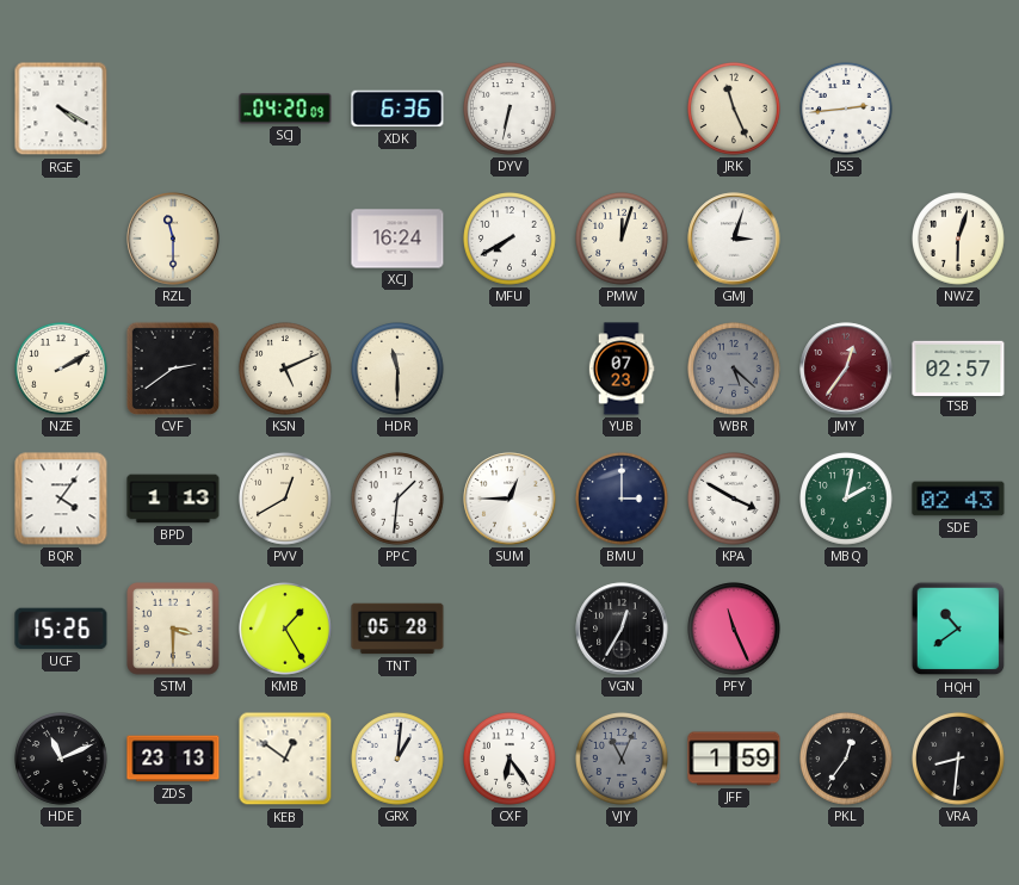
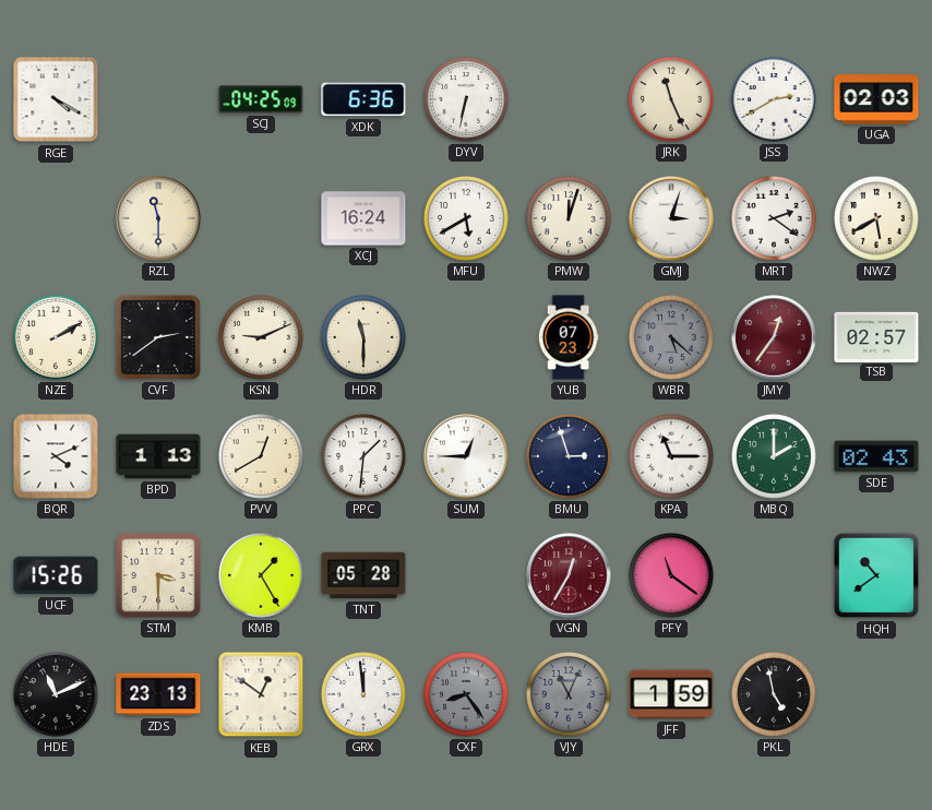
SCJ: 04:20 -> 04:25
JSS: 2:44 -> 2:40
UGA: none -> 02:03
MFU: 7:40 -> 5:40
MRT: none -> 2:21
NWZ: 6:03 -> 5:40
KSN: 5:11 -> 9:11
BQR: 4:06 -> 4:11
BMU: 3:00 -> 2:57
KPA: 3:50 -> 11:15
MBQ: 2:02 -> 2:00
VGN dial: black -> burgundy
PFY: 11:26 -> 11:21
GRX: 1:01 -> 11:59
CXF: 6:24 -> 8:24
CXF dial: white -> grey
PKL: 12:36 -> 4:58
VRA: 8:31 -> none
